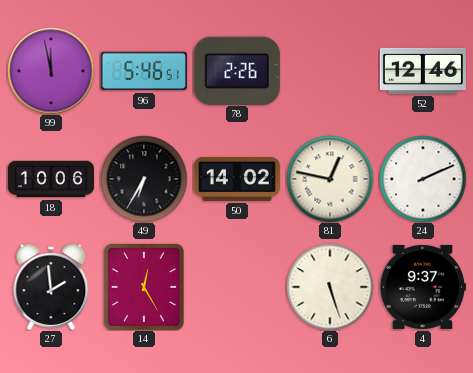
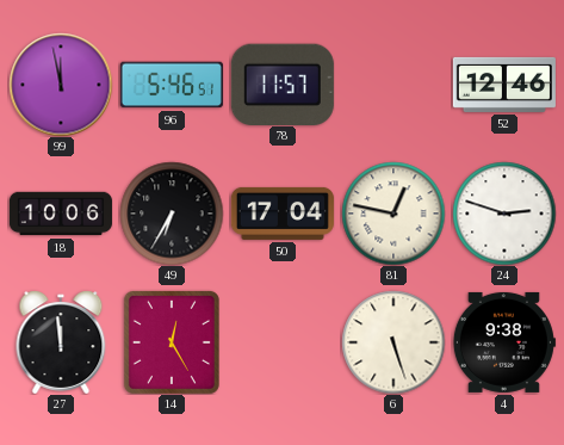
78: 2:26 -> 11:57
50: 14:02 -> 17:04
24: 2:11 -> 2:48
27: 1:59 -> 11:59
4: 9:37 -> 9:38
